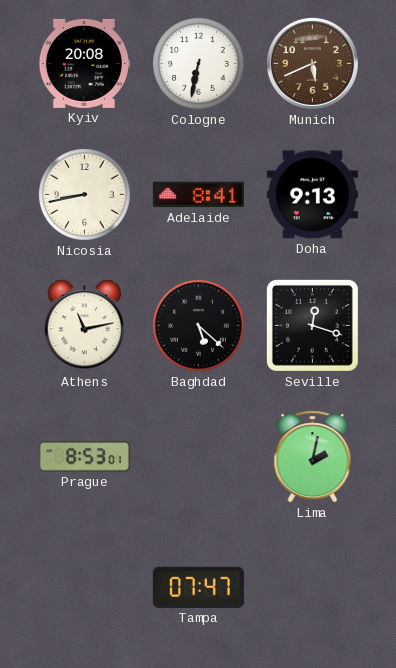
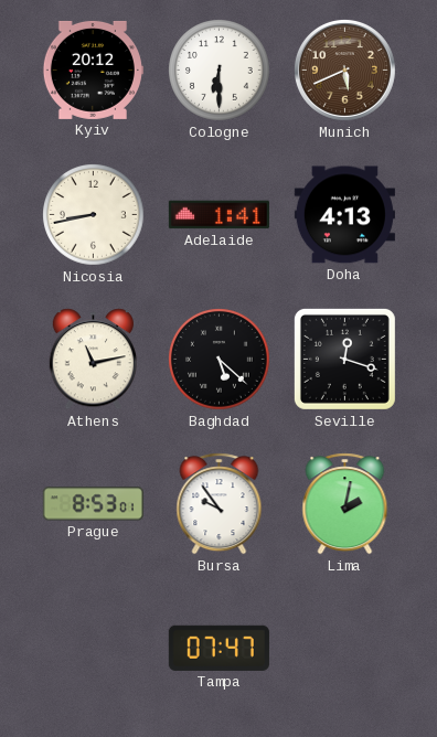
Kyiv: 20:08 -> 20:12
Cologne: 6:32 -> 6:30
Adelaide: 8:41 -> 1:41
Doha: 9:13 -> 4:13
Bursa: none -> 9:54
